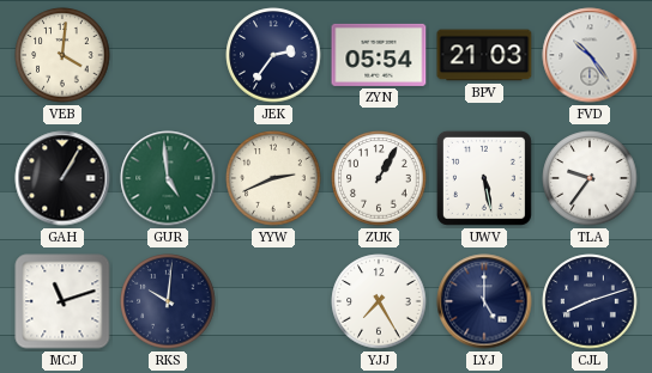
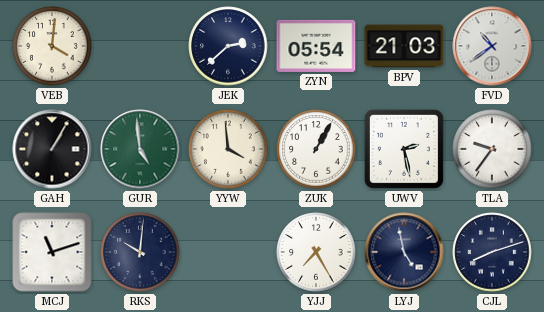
JEK: 2:36 -> 2:38
FVD: 10:24 -> 10:39
YYW: 2:41 -> 3:59
UWV: 5:28 -> 2:28
LYJ: 5:00 -> 4:58
